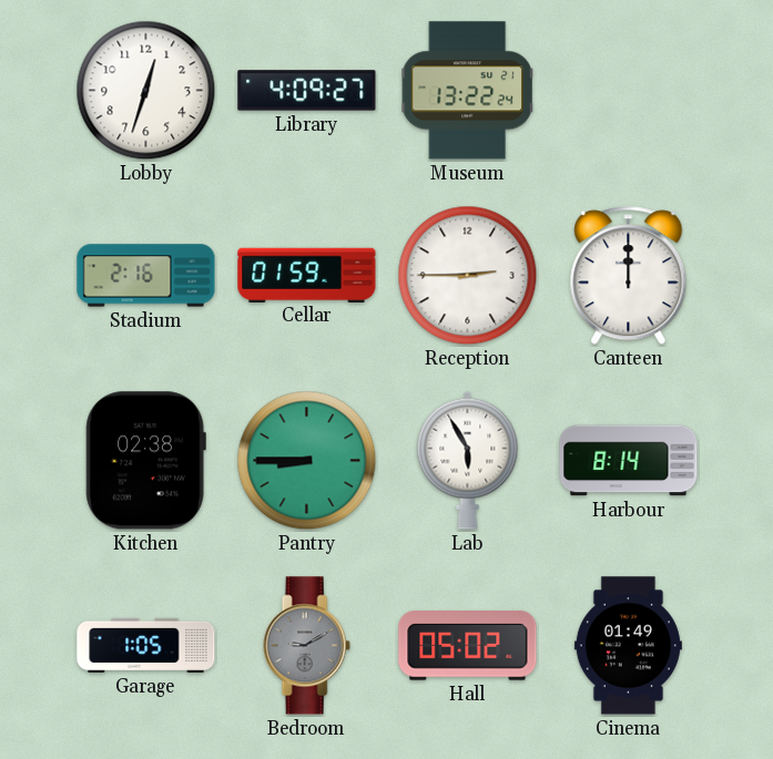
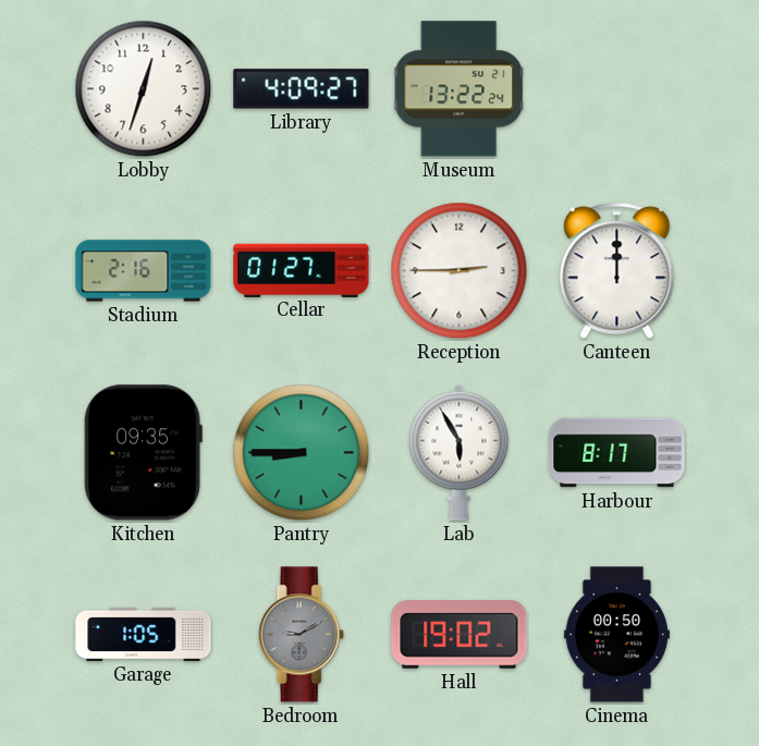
Cellar: 01:59 -> 01:27
Kitchen: 02:38 -> 09:35
Harbour: 8:14 -> 8:17
Hall: 05:02 -> 19:02
Cinema: 01:49 -> 00:50
